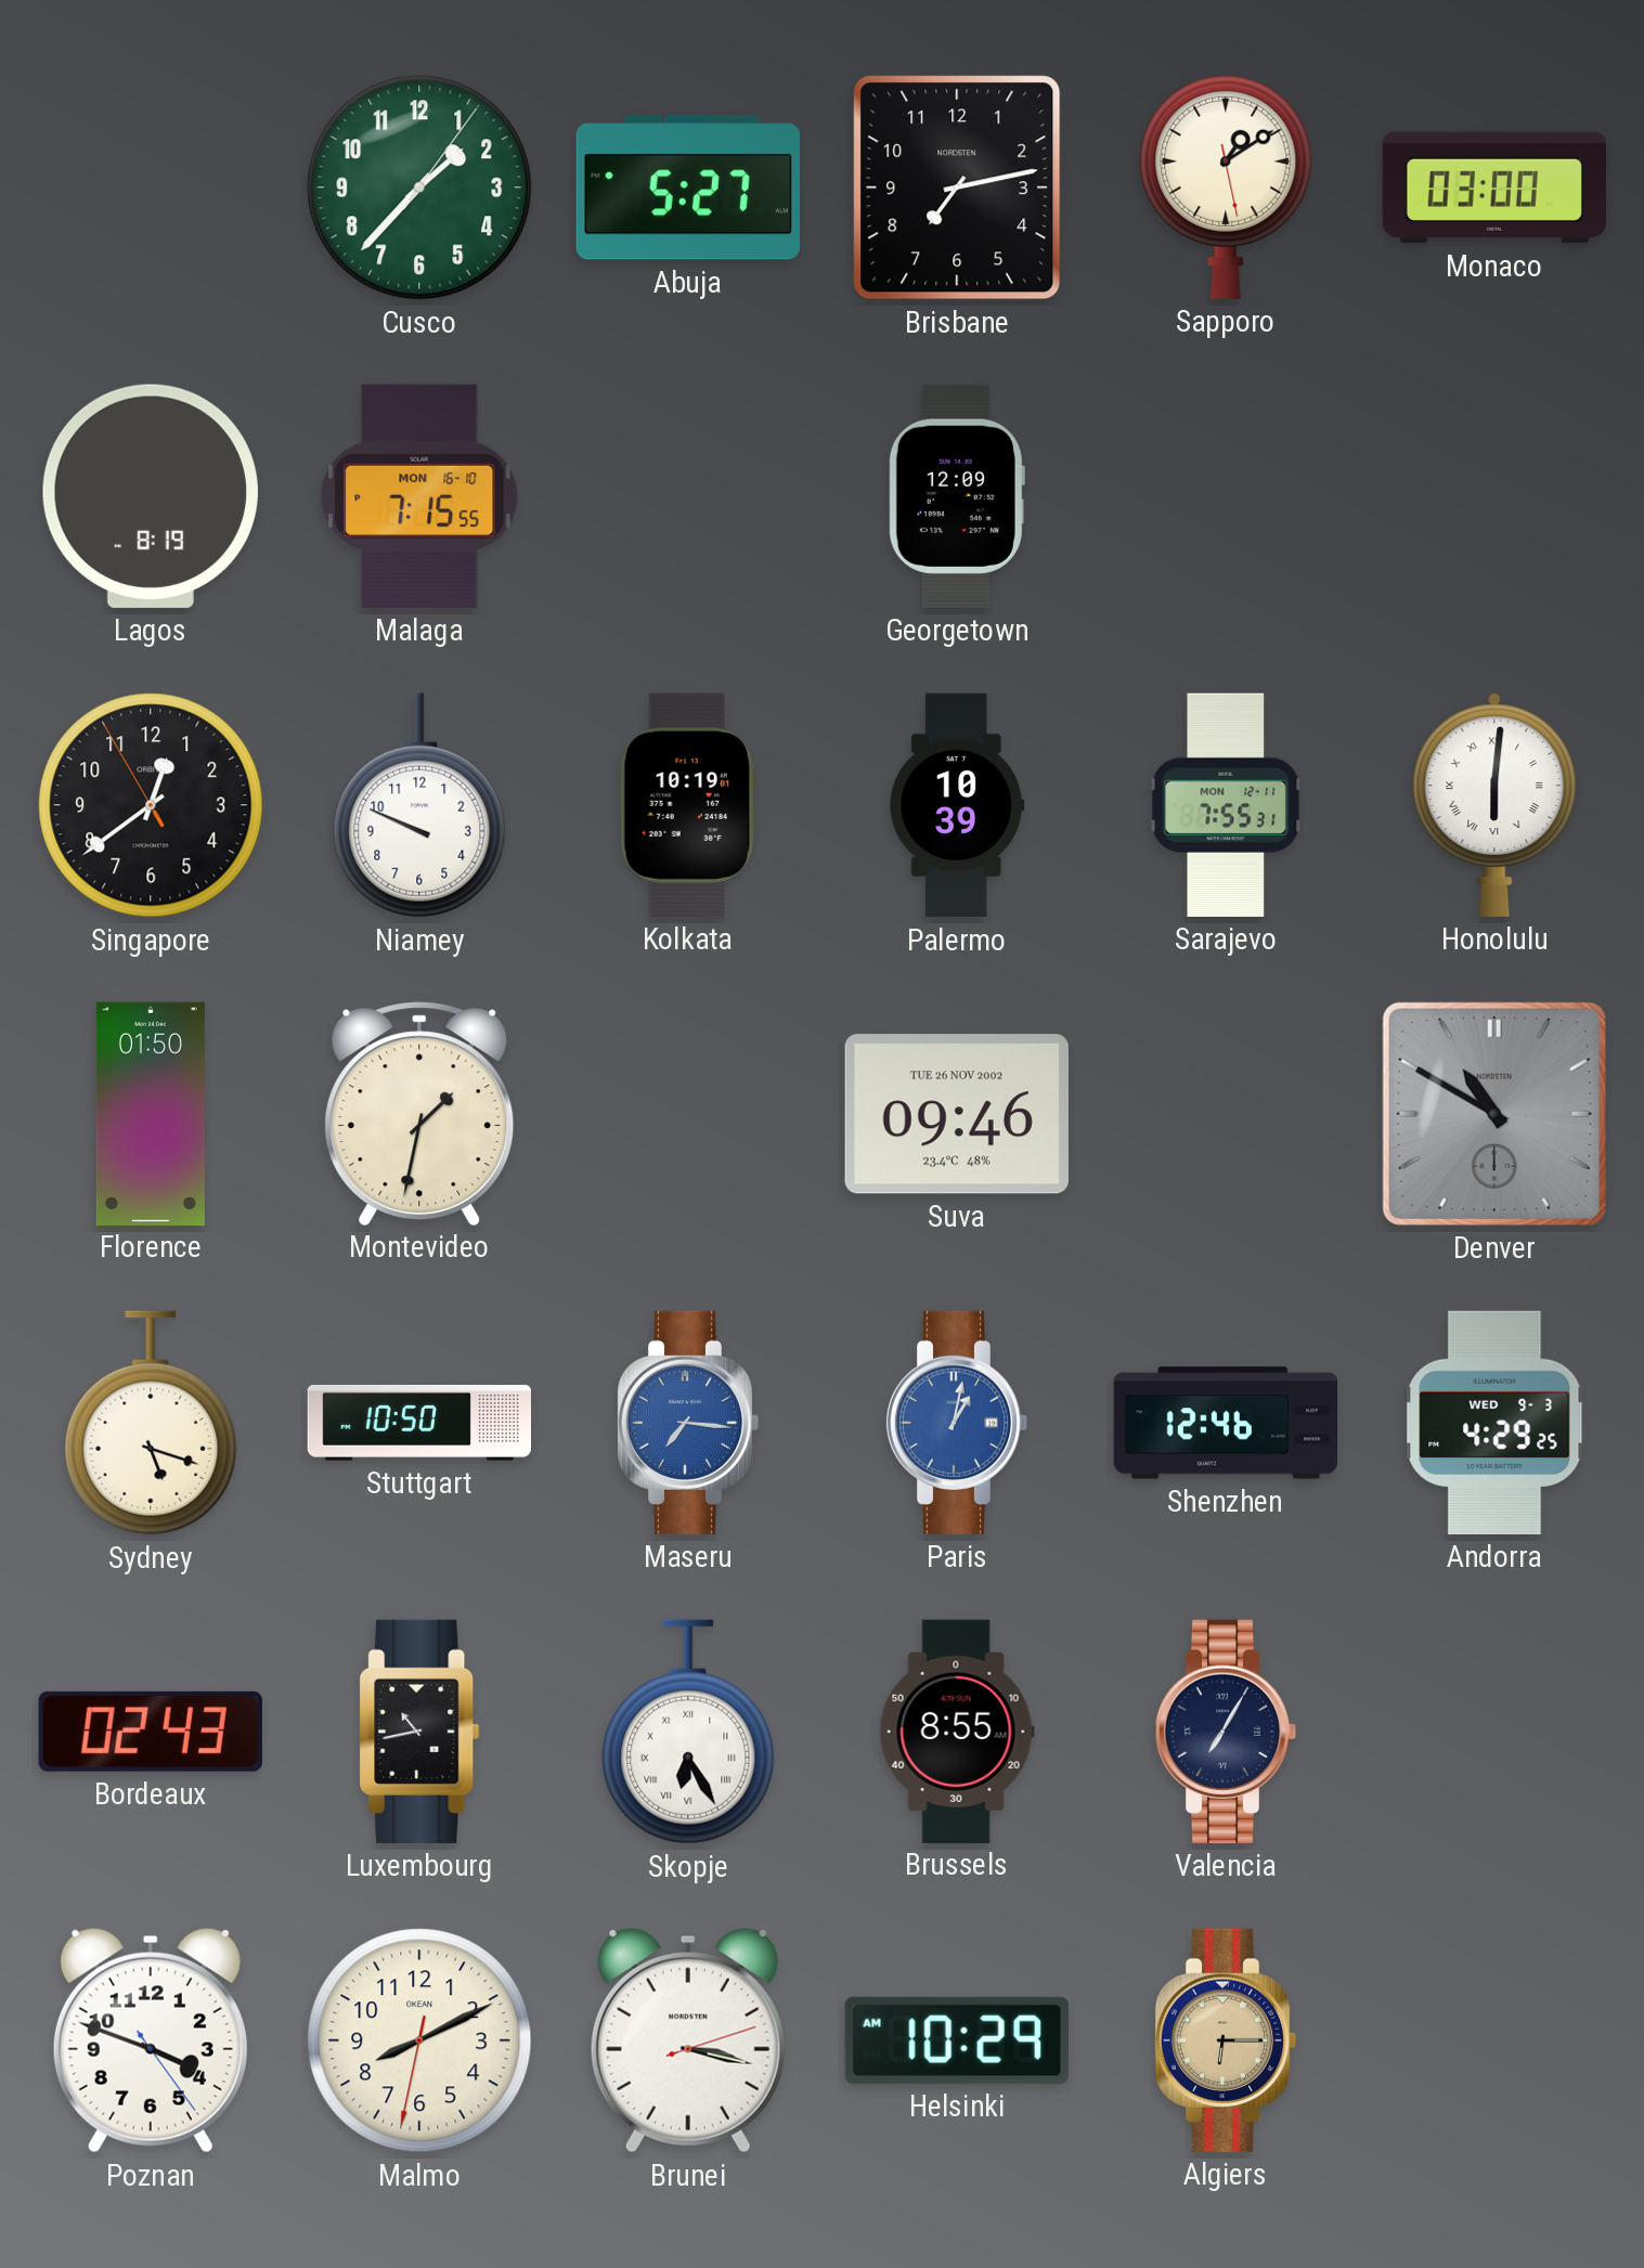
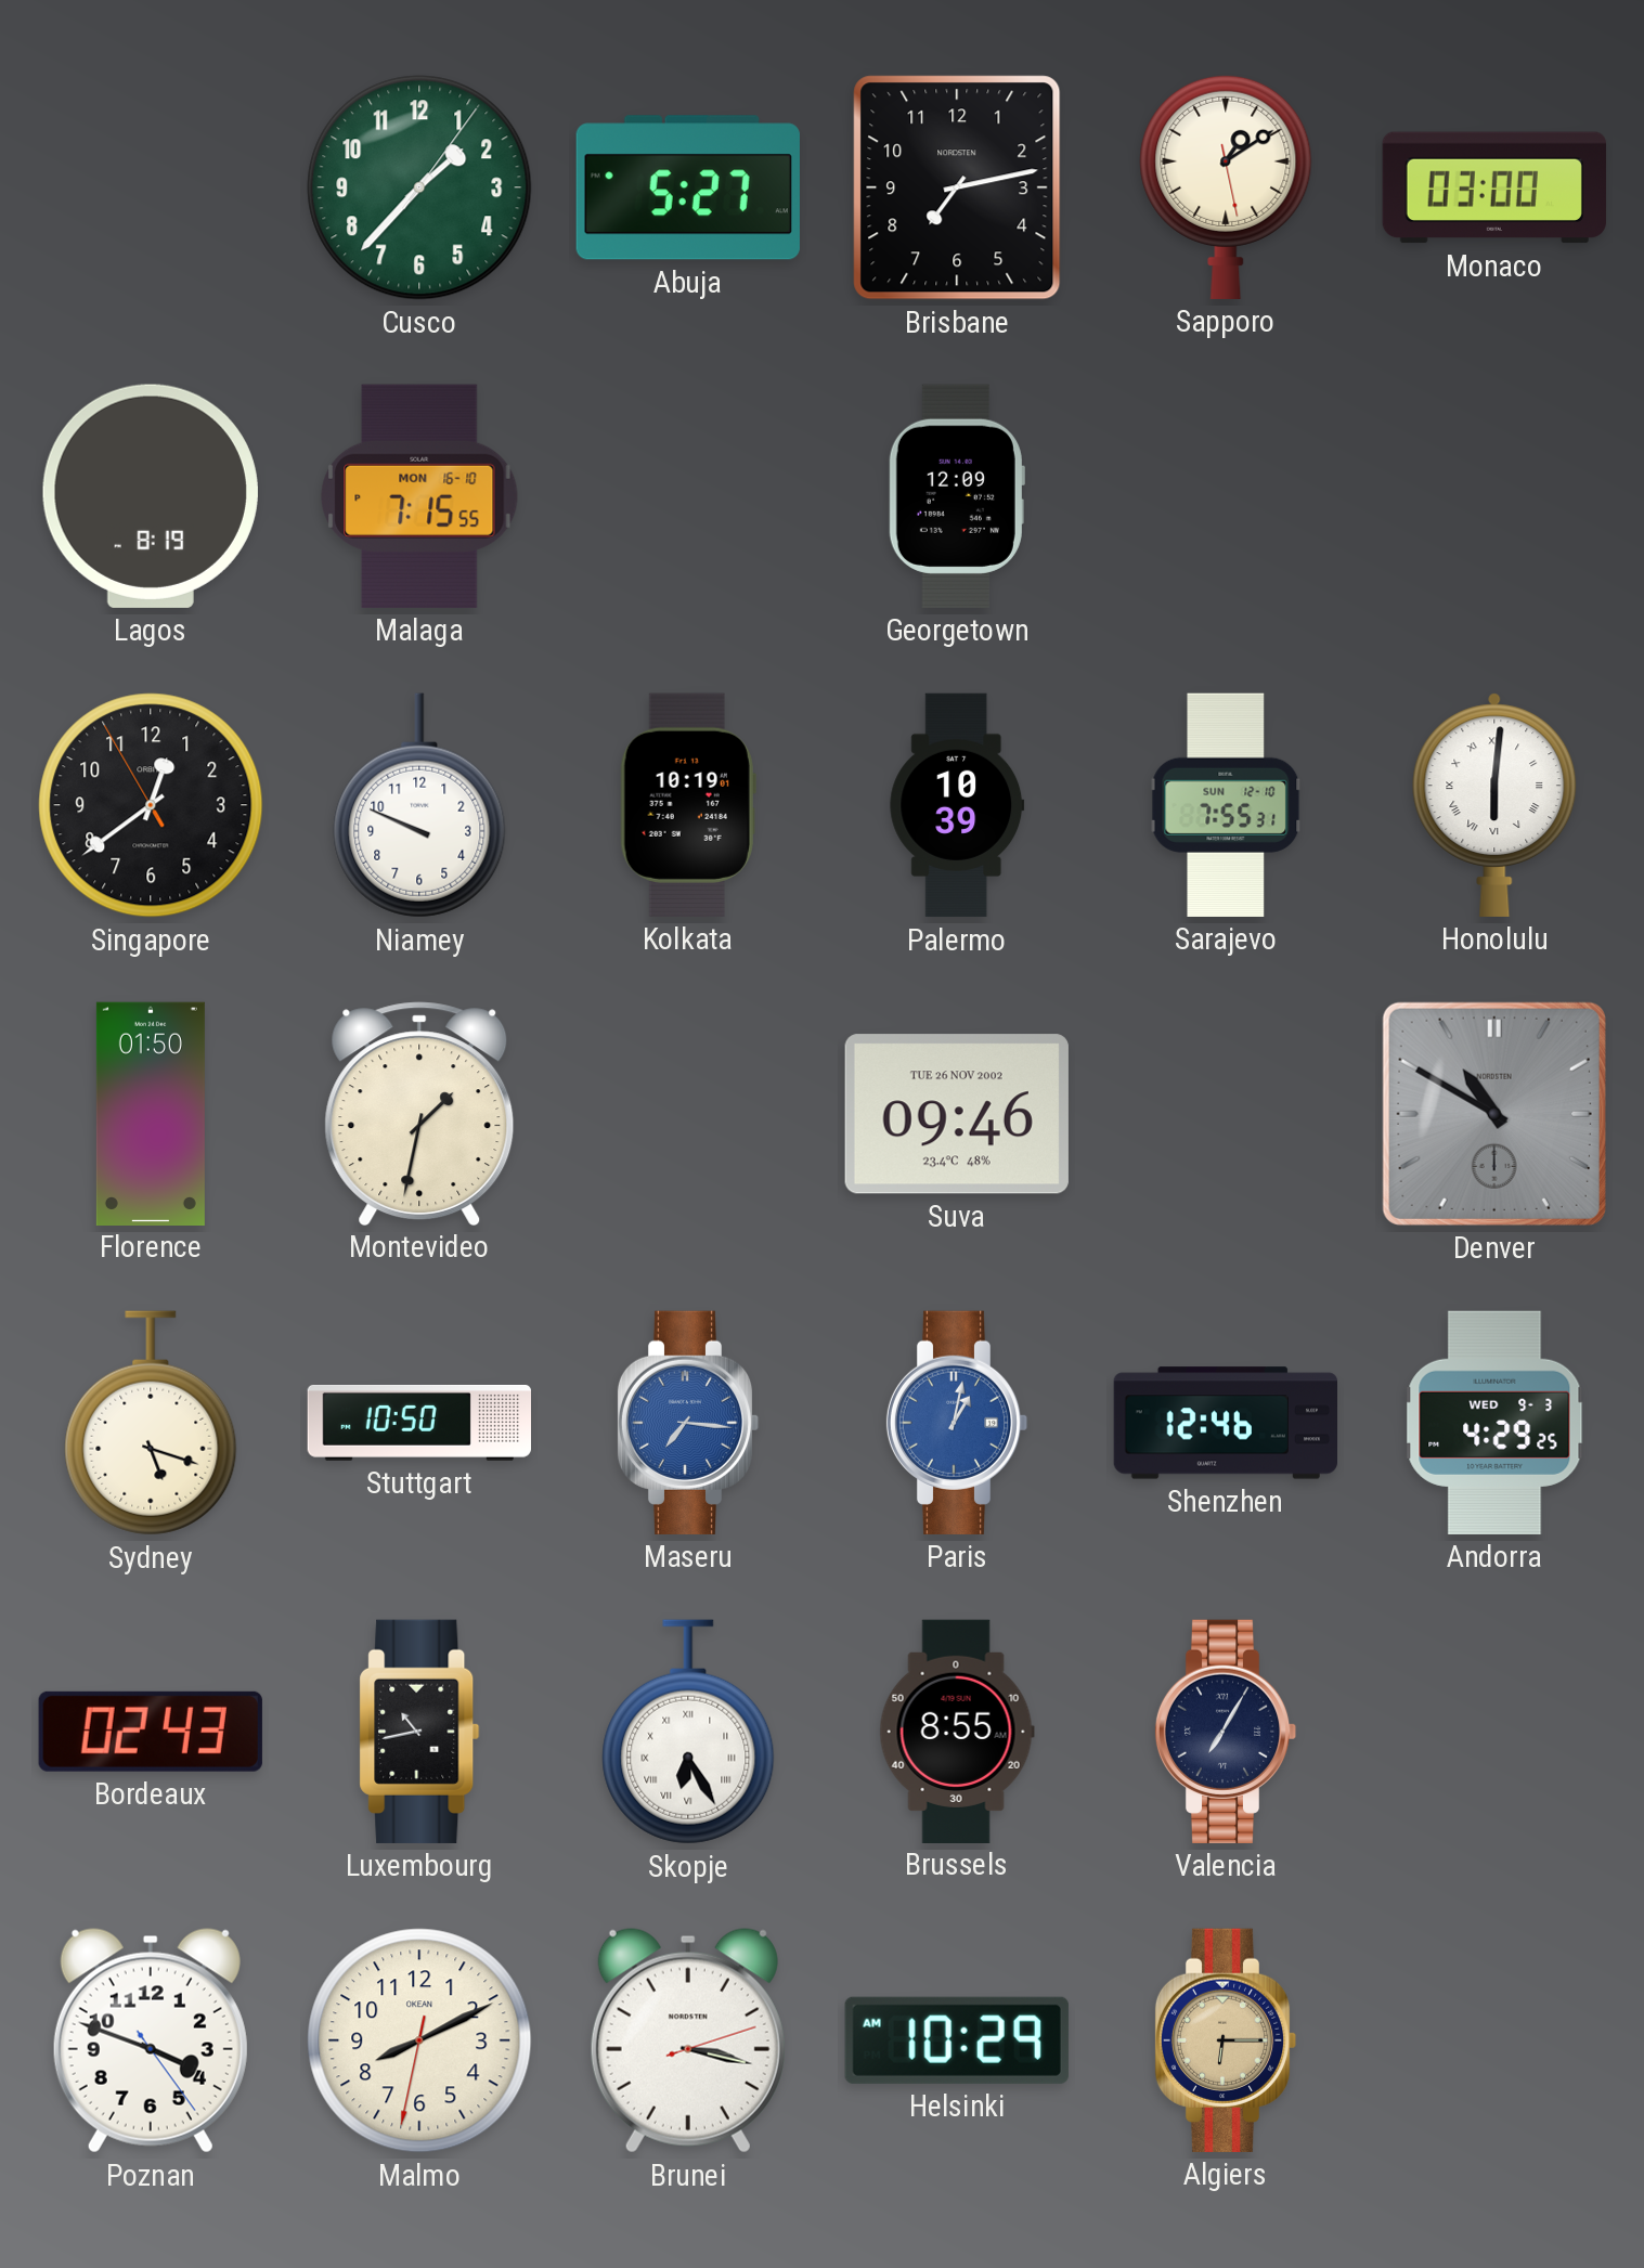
Sarajevo date: MON 12-11 -> SUN 12-10
